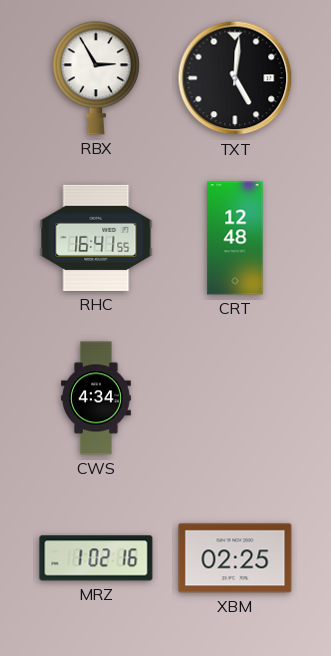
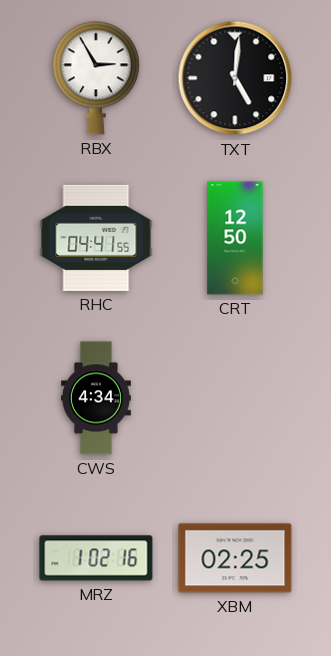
RHC: 16:41 -> 04:41
CRT: 12:48 -> 12:50
